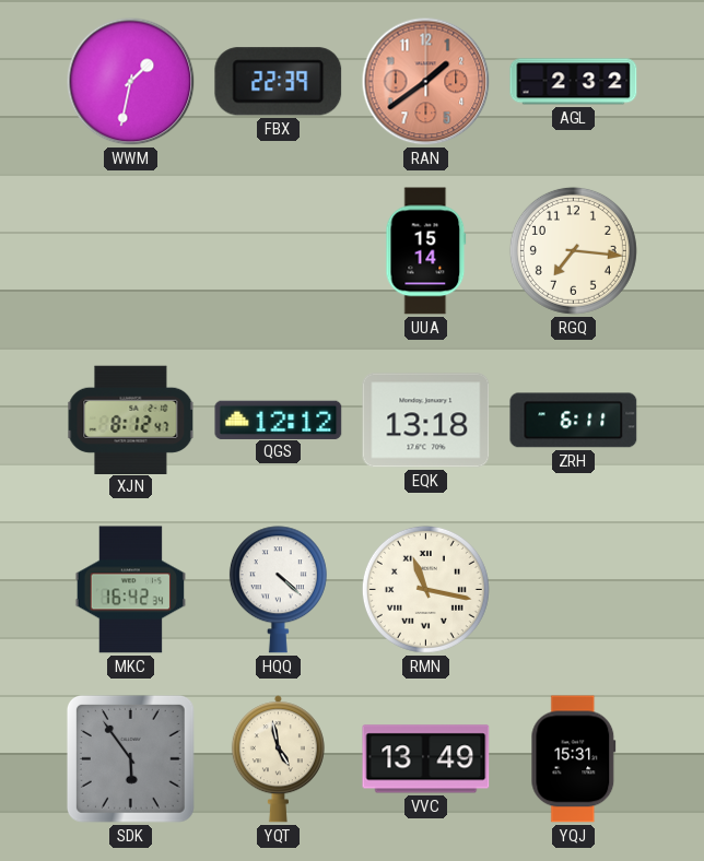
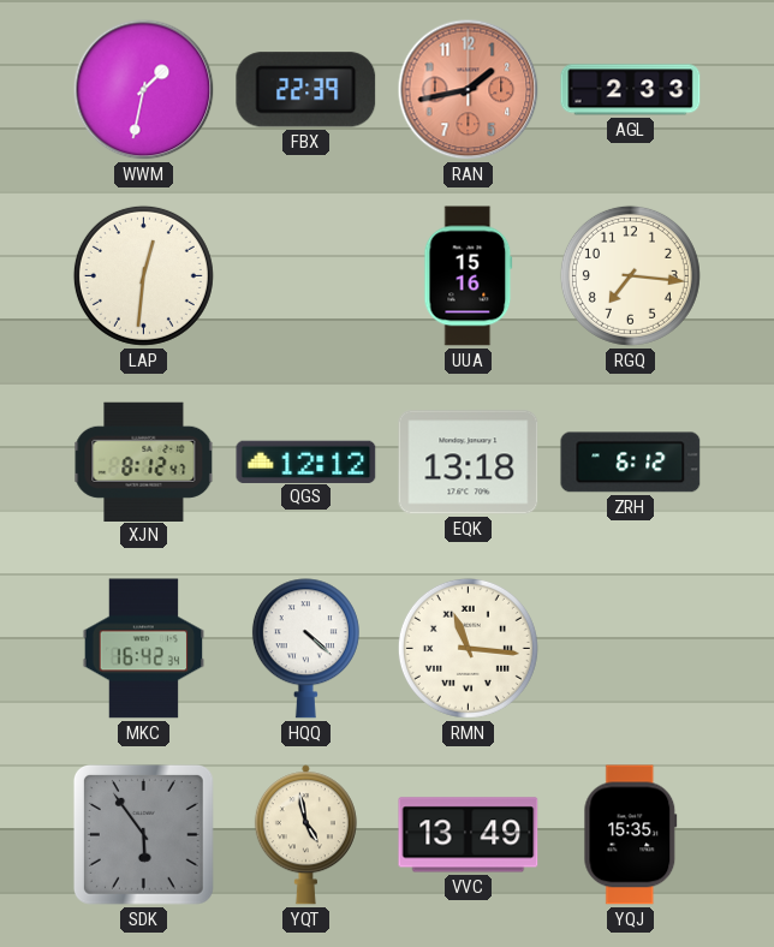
RAN: 1:39 -> 1:43
AGL: 2:32 -> 2:33
LAP: none -> 12:31
UUA: 15:14 -> 15:16
ZRH: 6:11 -> 6:12
RMN: 11:17 -> 11:16
YQJ: 15:31 -> 15:35
